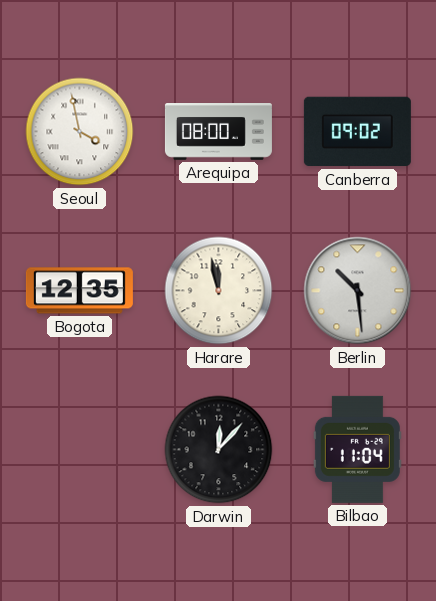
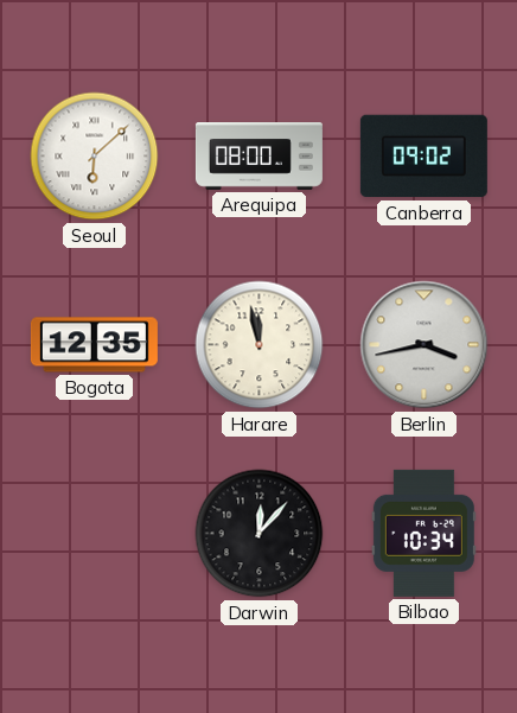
Seoul: 3:58 -> 6:08
Berlin: 10:29 -> 3:43
Bilbao: 11:04 -> 10:34
